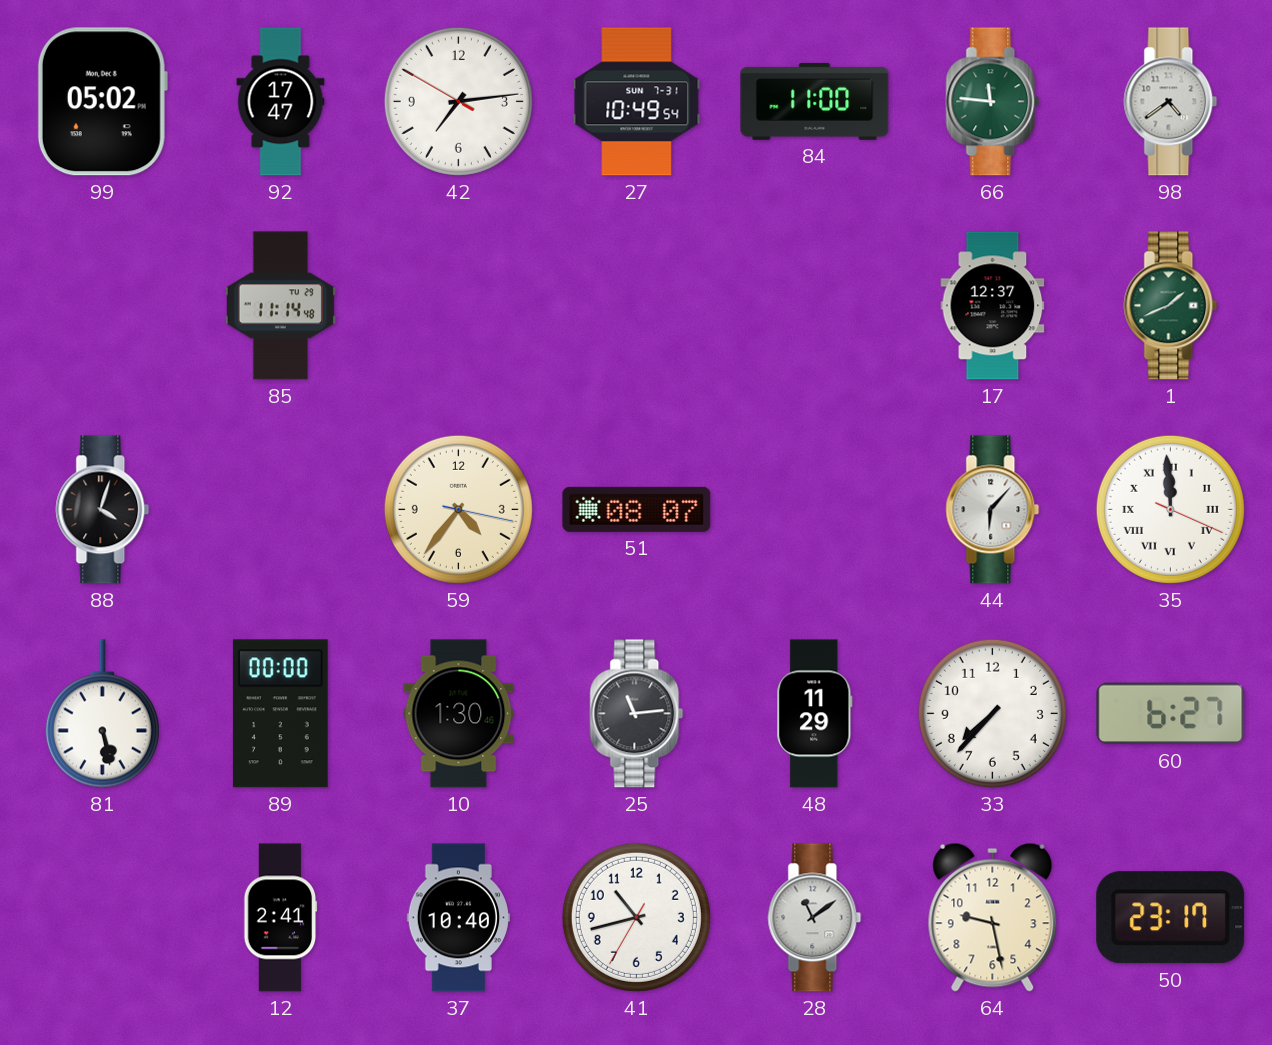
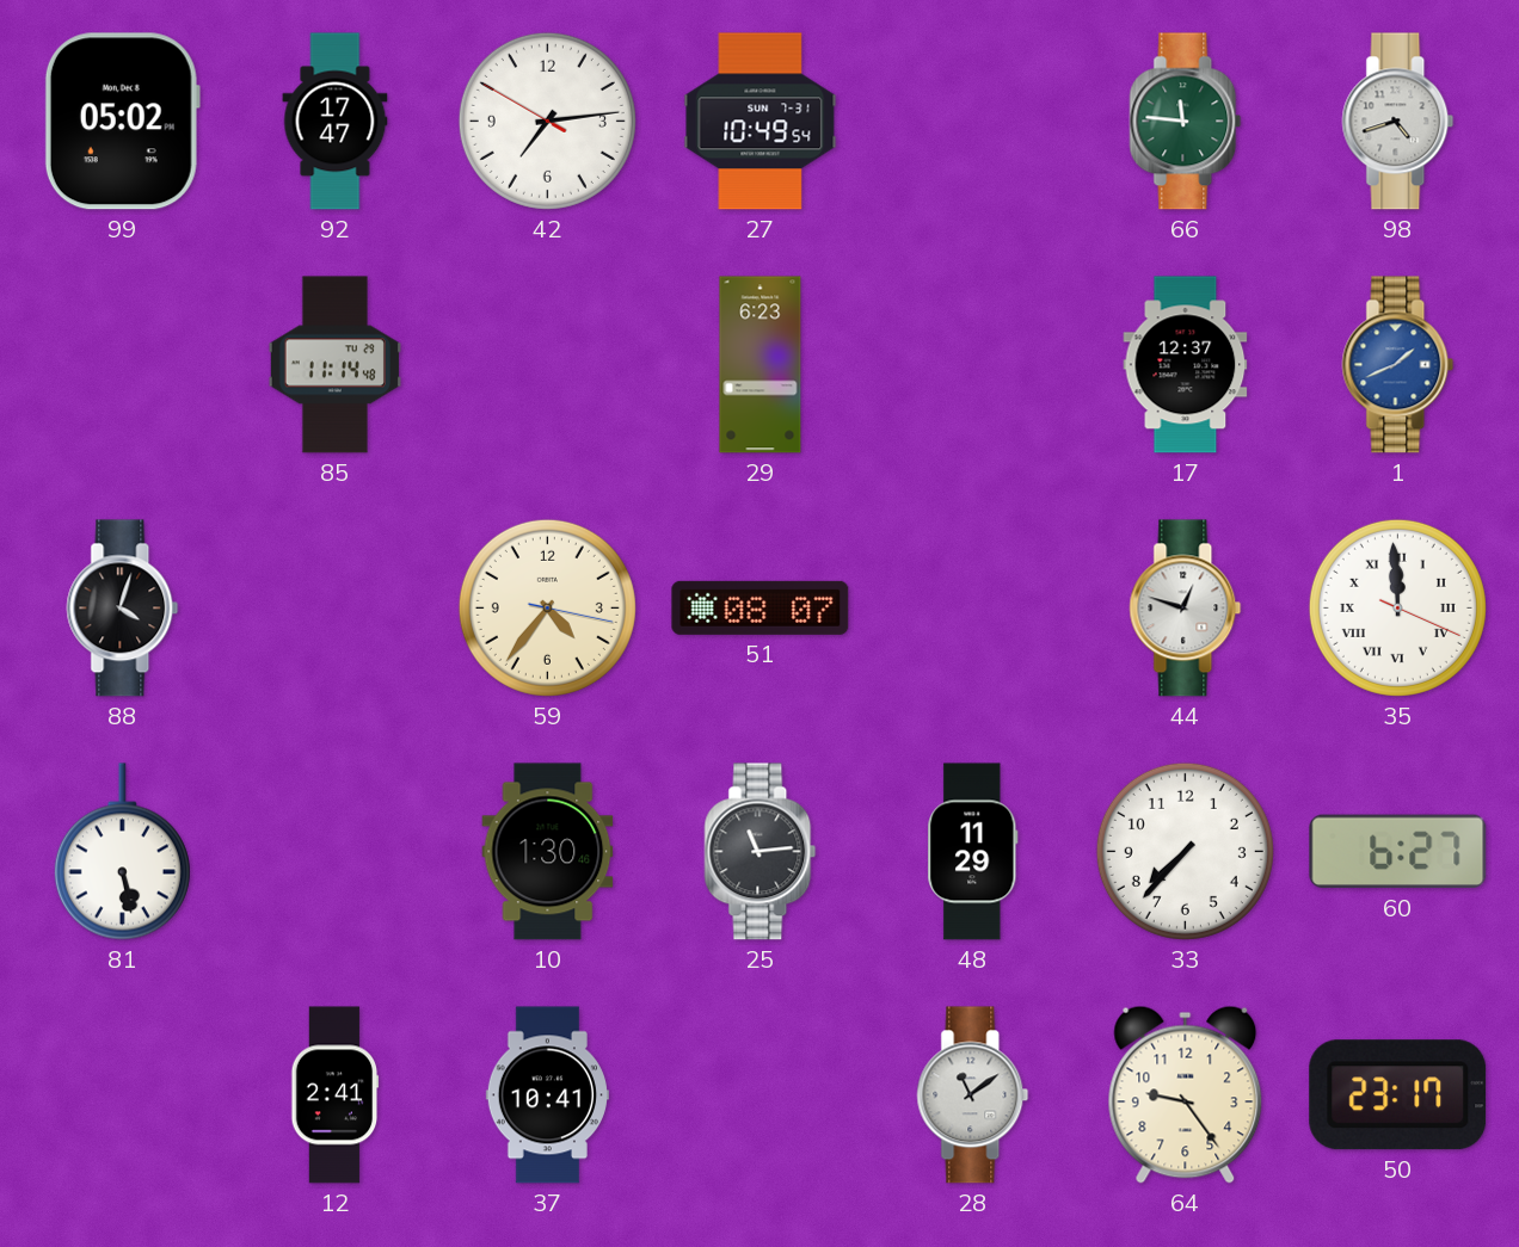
84: 11:00 -> none
98: 4:39 -> 4:42
29: none -> 6:23
1 dial: green -> blue
44: 6:07 -> 12:48
89: 00:00 -> none
37: 10:40 -> 10:41
41: 10:42 -> none
64: 9:28 -> 9:24
